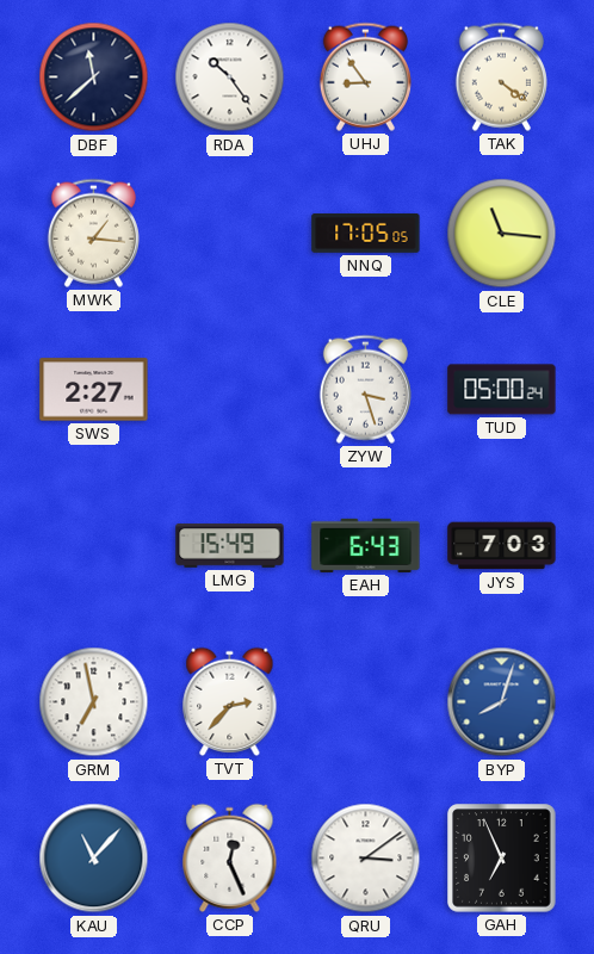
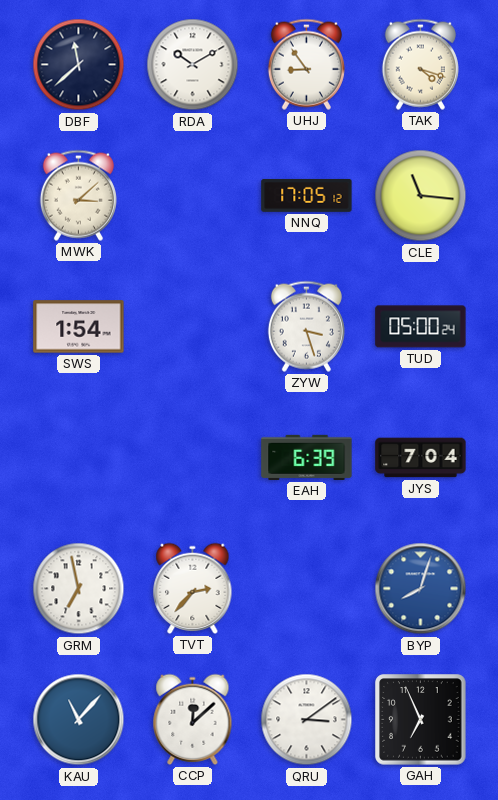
RDA: 10:24 -> 10:10
TAK: 4:21 -> 4:18
MWK: 1:16 -> 3:08
NNQ: 17:05:05 -> 17:05:12
SWS: 2:27 -> 1:54
LMG: 15:49 -> none
EAH: 6:43 -> 6:39
JYS: 7:03 -> 7:04
CCP: 12:26 -> 12:08
